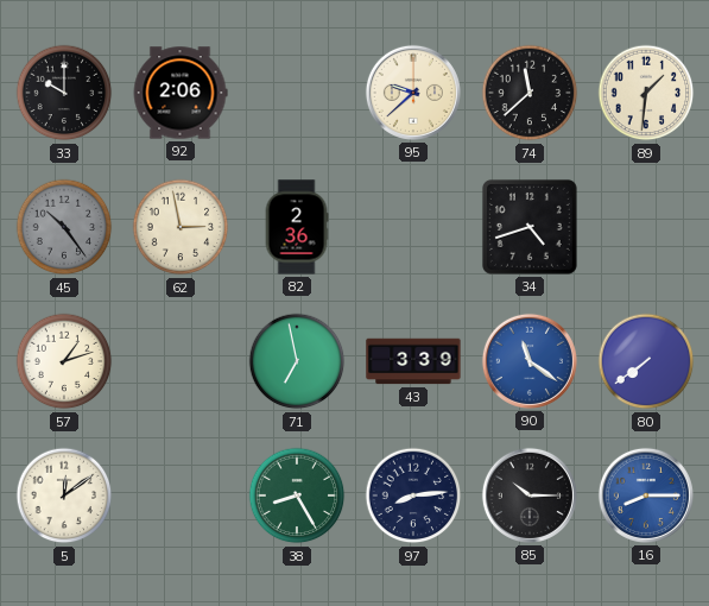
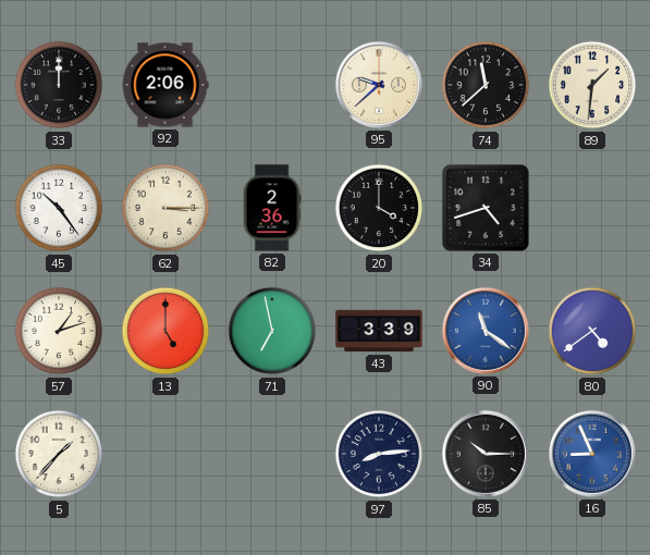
33: 10:00 -> 12:00
45 dial: grey -> white
62: 2:58 -> 3:15
20: none -> 4:00
13: none -> 5:00
80: 7:39 -> 4:39
5: 12:09 -> 1:37
38: 8:25 -> none
16: 8:15 -> 8:56
